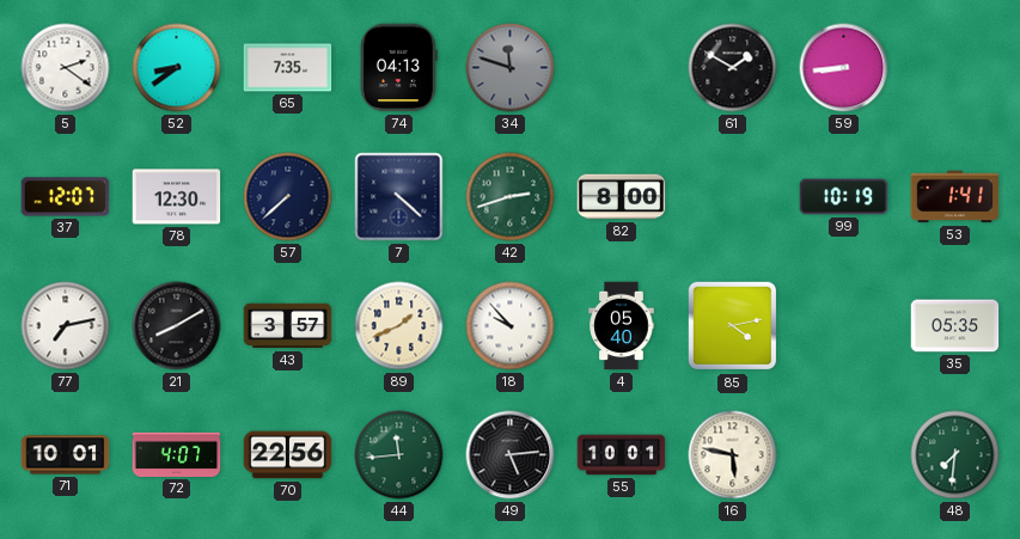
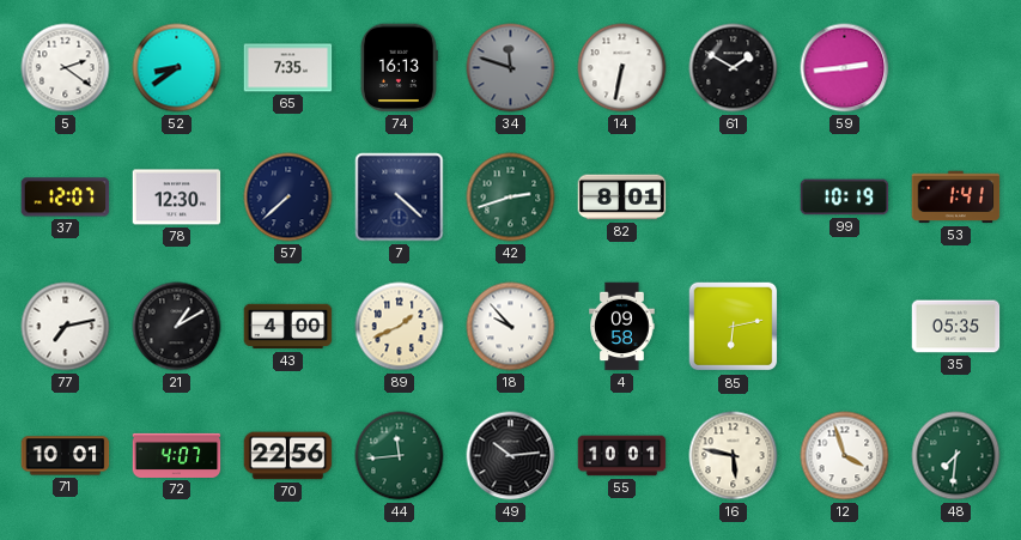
74: 04:13 -> 16:13
14: none -> 6:32
59: 8:44 -> 2:44
82: 8:00 -> 8:01
21: 8:10 -> 1:10
43: 3:57 -> 4:00
4: 05:40 -> 09:58
85: 4:13 -> 6:13
49: 5:14 -> 10:14
12: none -> 3:57
